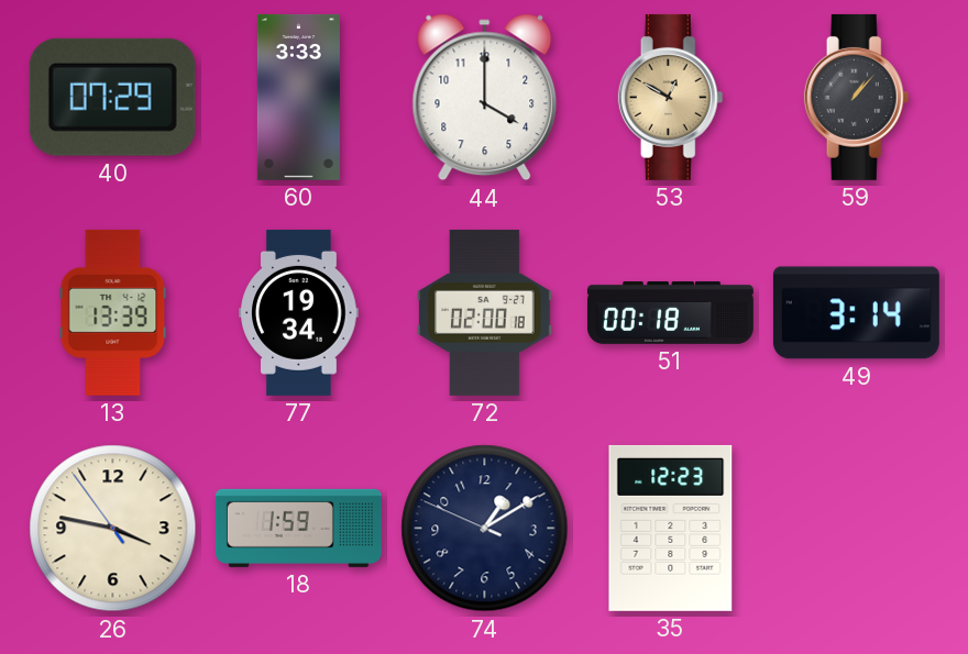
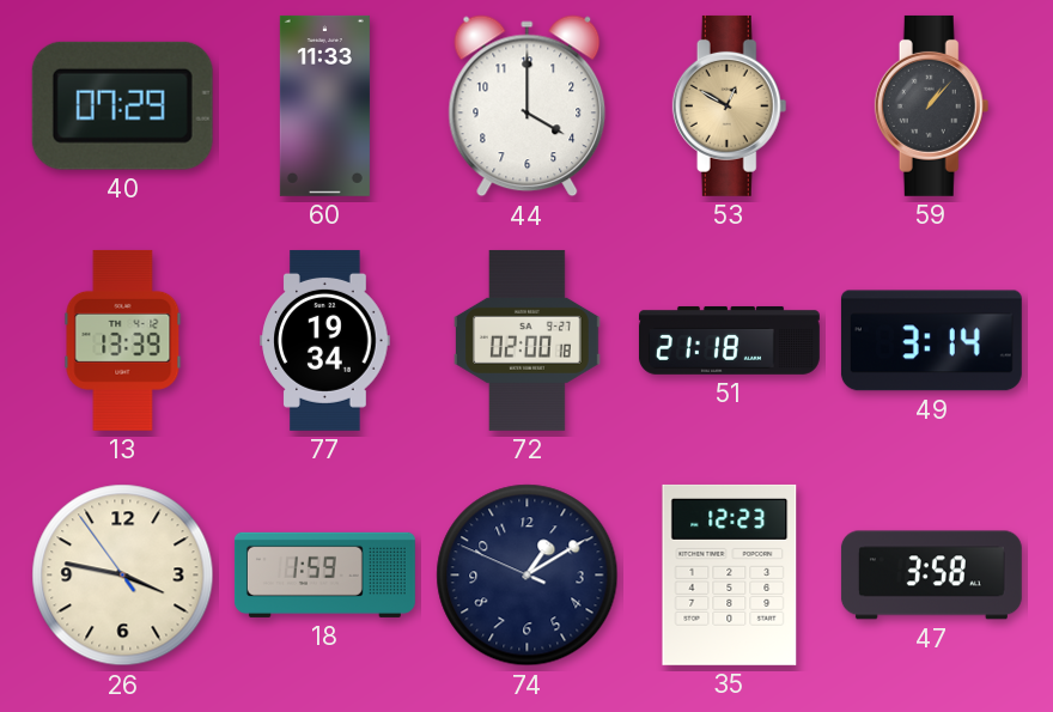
60: 3:33 -> 11:33
51: 00:18 -> 21:18
47: none -> 3:58
